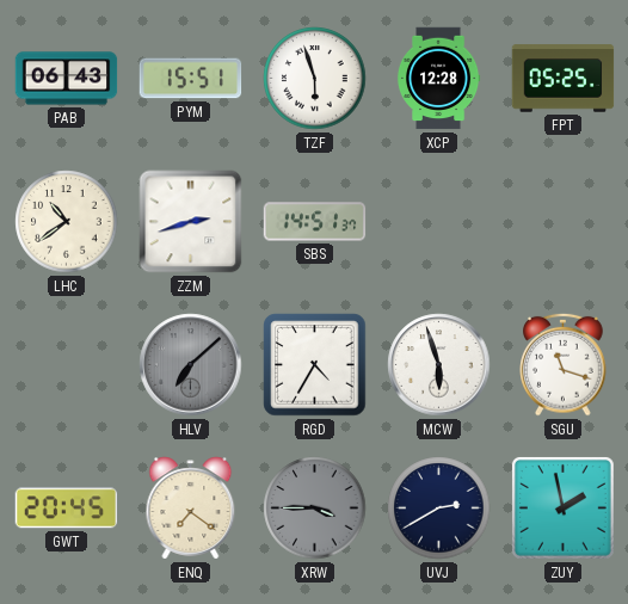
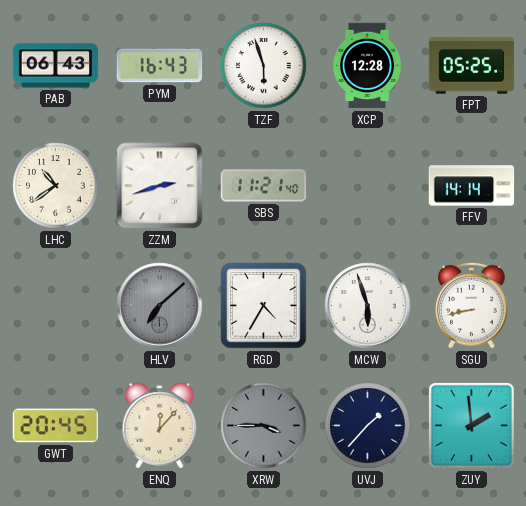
PYM: 15:51 -> 16:43
SBS: 14:51 -> 11:21
FFV: none -> 14:14
SGU: 11:18 -> 8:43
ENQ: 7:21 -> 12:07
UVJ: 2:40 -> 1:37
ZUY: 1:58 -> 1:59
